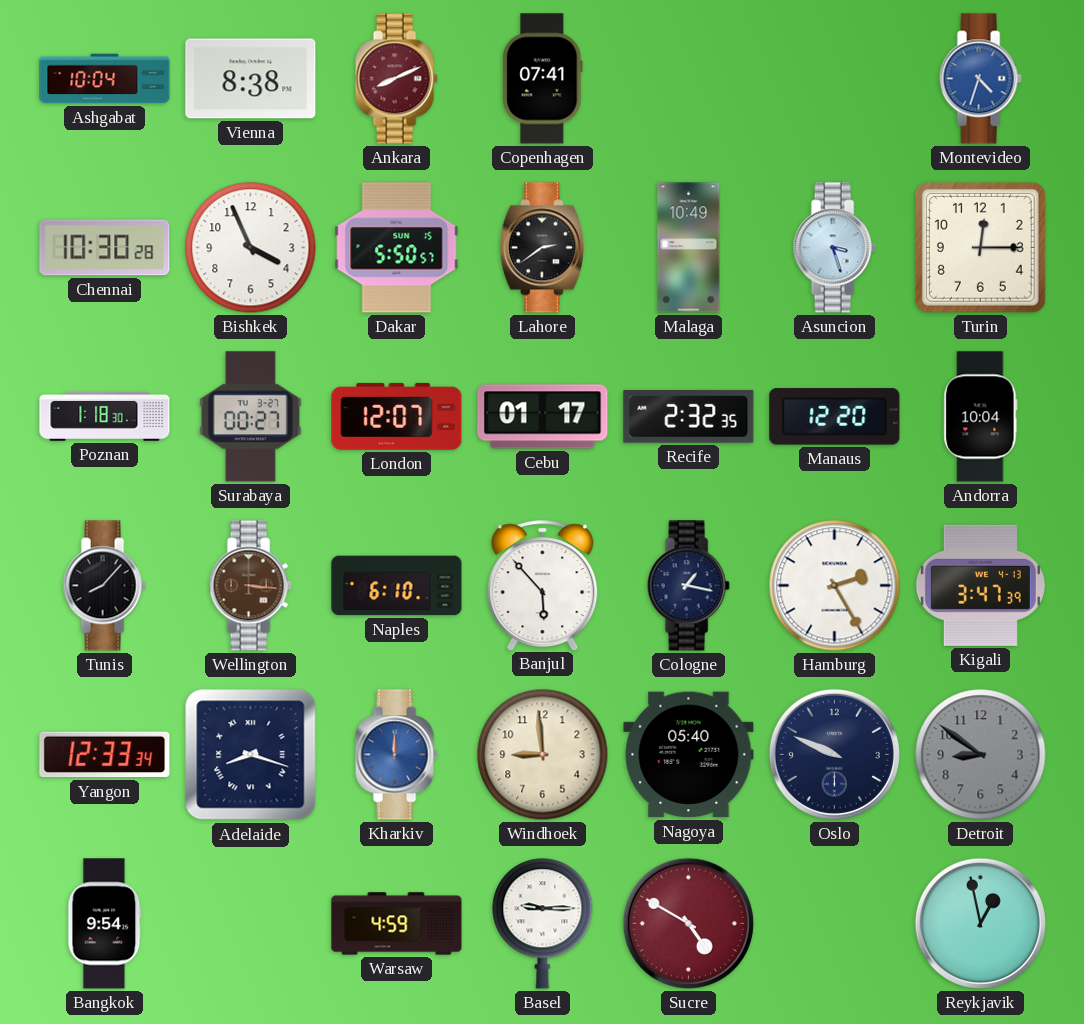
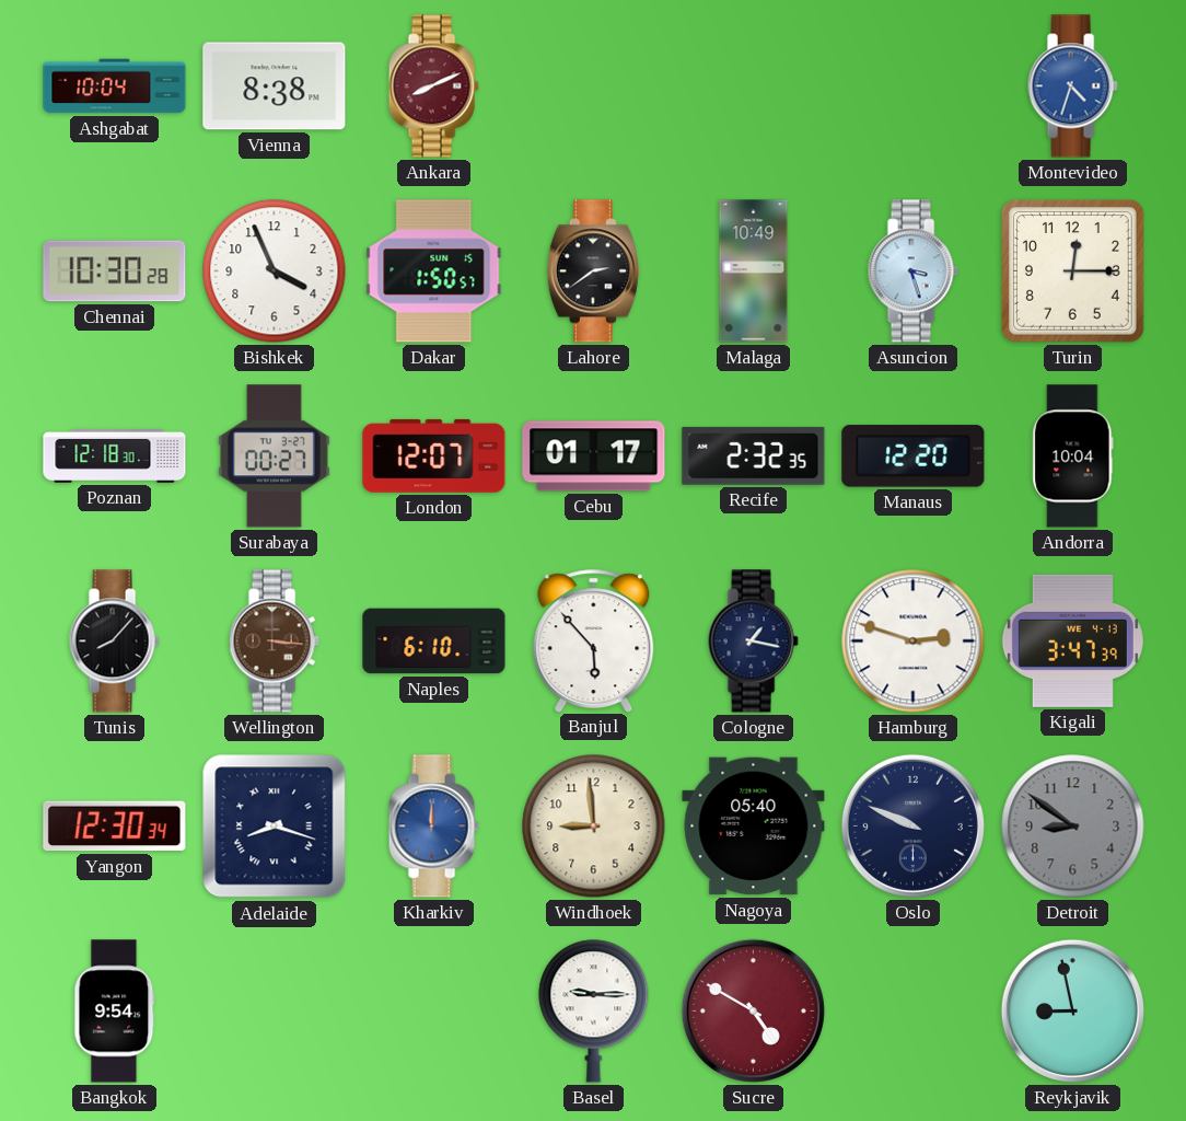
Copenhagen: 07:41 -> none
Dakar: 5:50 -> 1:50
Poznan: 1:18 -> 12:18
Hamburg: 2:25 -> 2:48
Yangon: 12:33 -> 12:30
Warsaw: 4:59 -> none
Reykjavik: 12:58 -> 8:58
